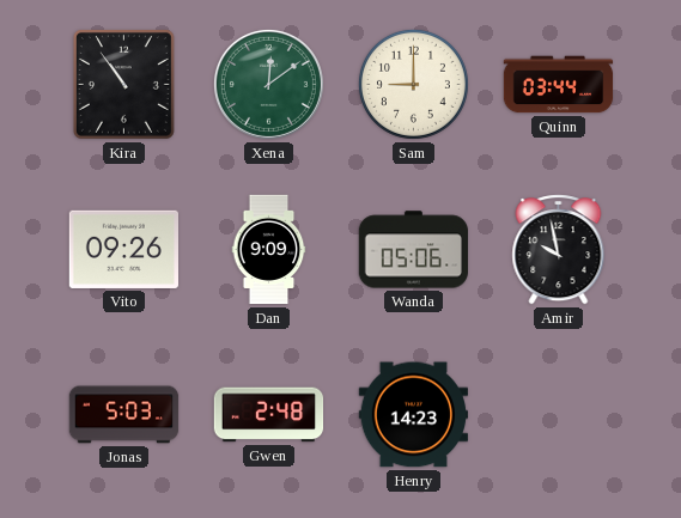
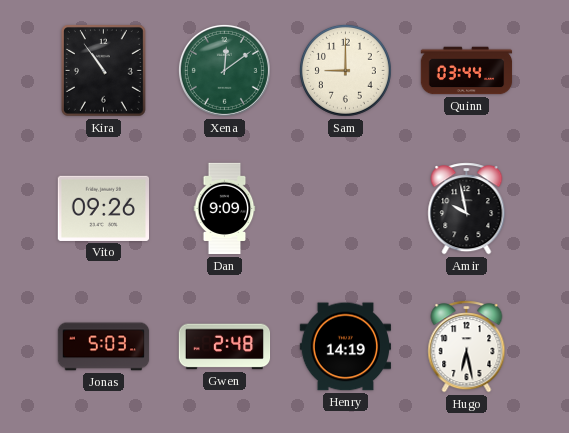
Wanda: 05:06 -> none
Henry: 14:23 -> 14:19
Hugo: none -> 6:28
